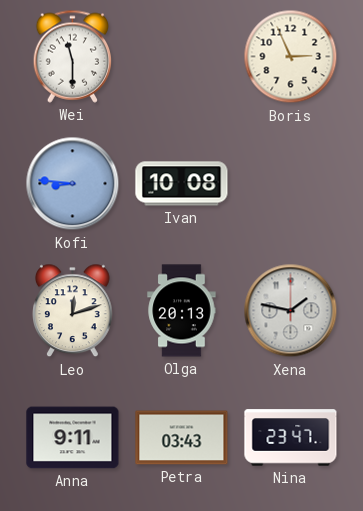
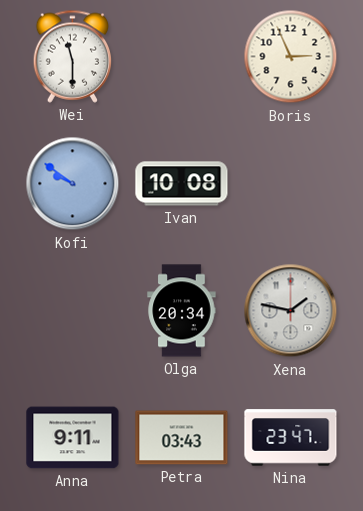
Kofi: 8:46 -> 9:51
Leo: 12:12 -> none
Olga: 20:13 -> 20:34
